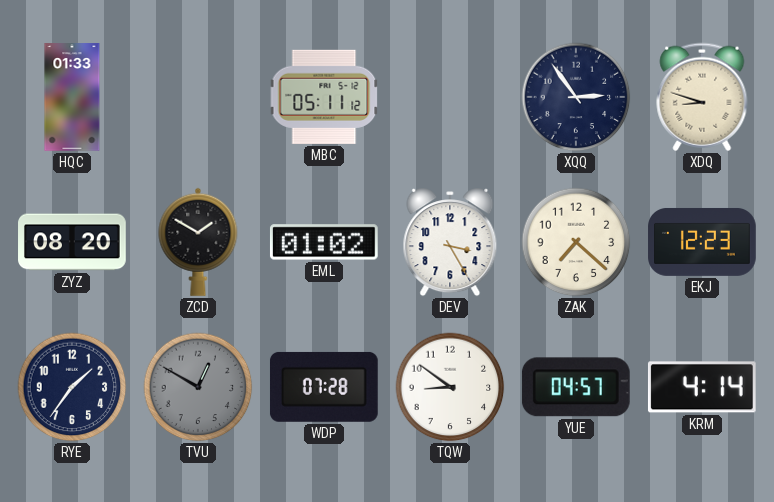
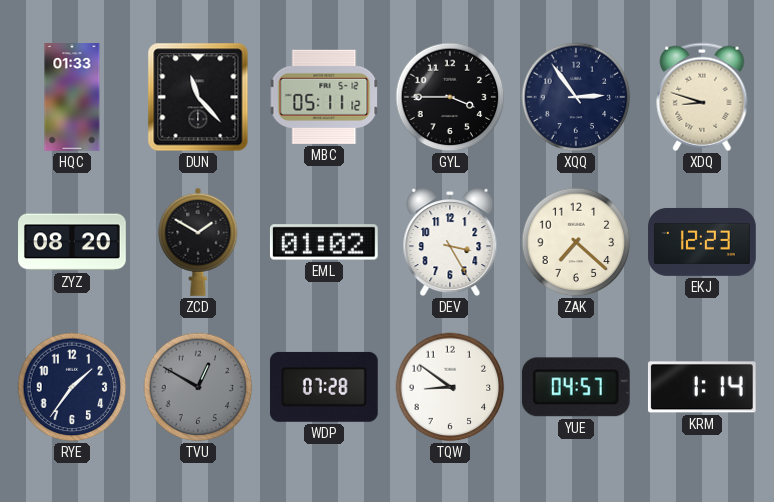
DUN: none -> 11:23
GYL: none -> 3:45
KRM: 4:14 -> 1:14
